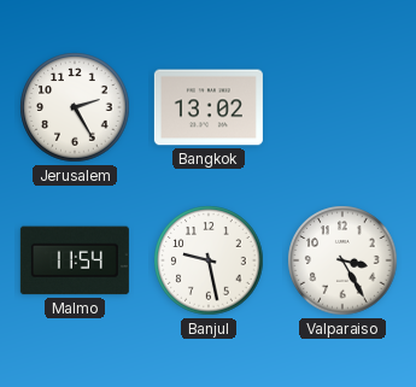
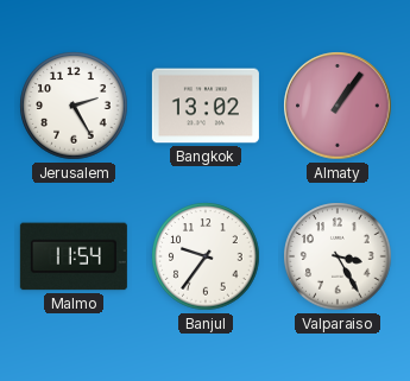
Almaty: none -> 1:06
Banjul: 9:28 -> 9:36
